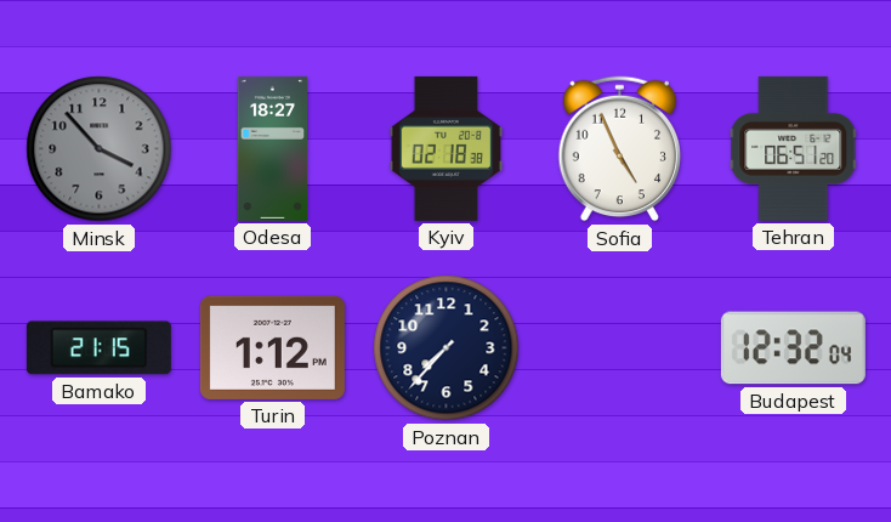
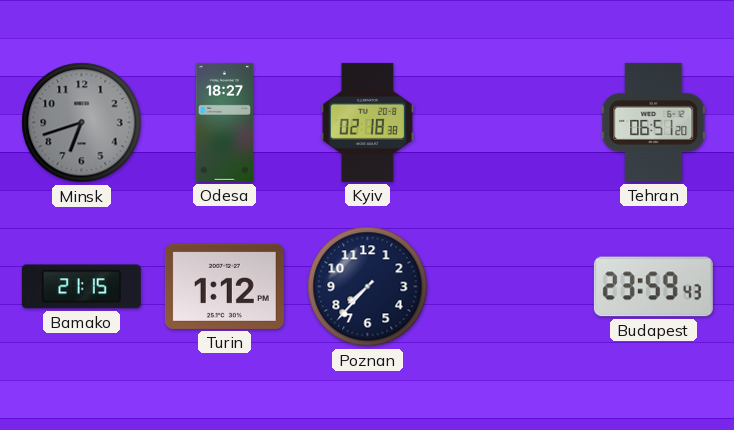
Minsk: 3:53 -> 6:42
Sofia: 4:56 -> none
Budapest: 12:32 -> 23:59
